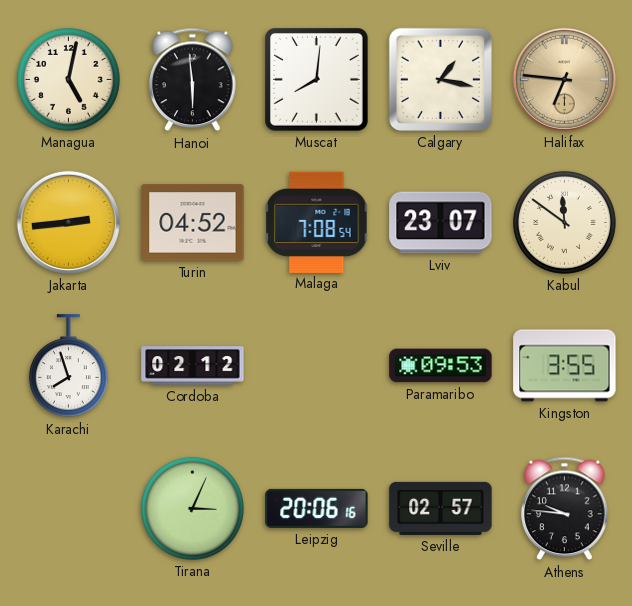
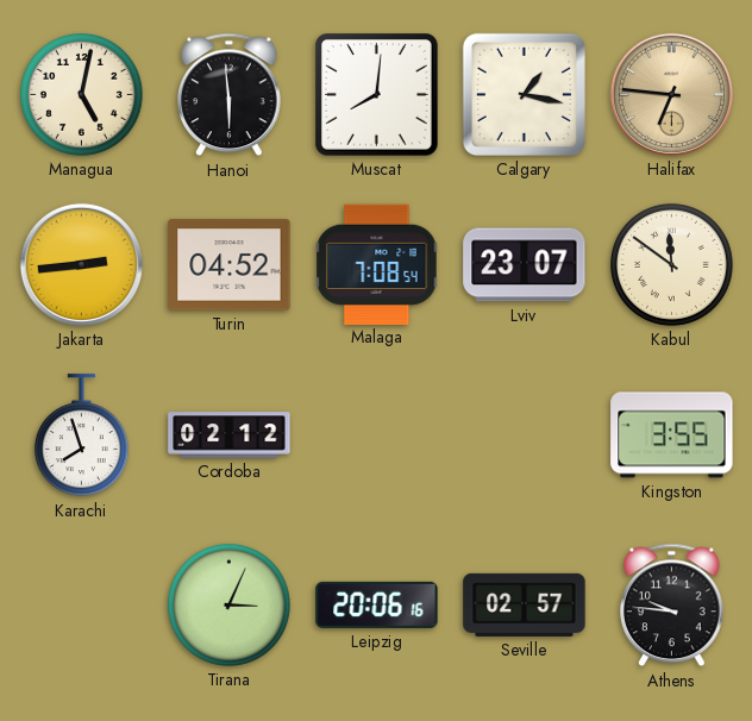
Paramaribo: 09:53 -> none
